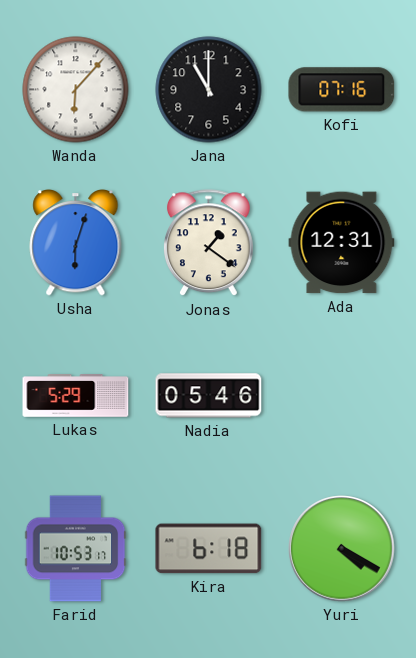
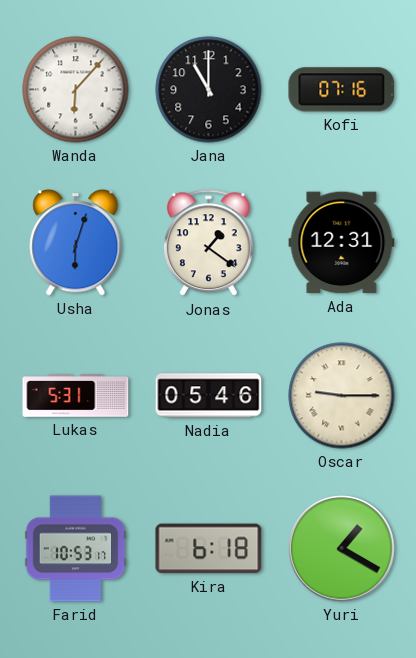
Lukas: 5:29 -> 5:31
Oscar: none -> 9:15
Yuri: 4:20 -> 1:20
